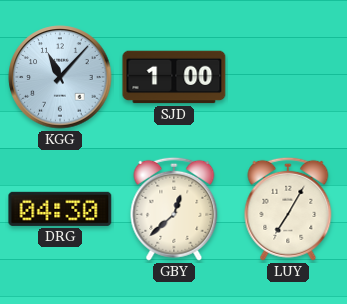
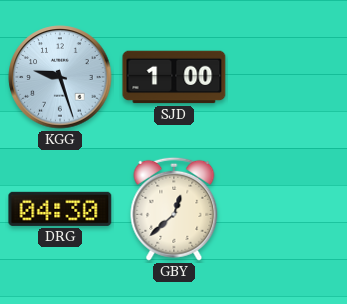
KGG: 11:07 -> 9:27
LUY: 7:05 -> none
